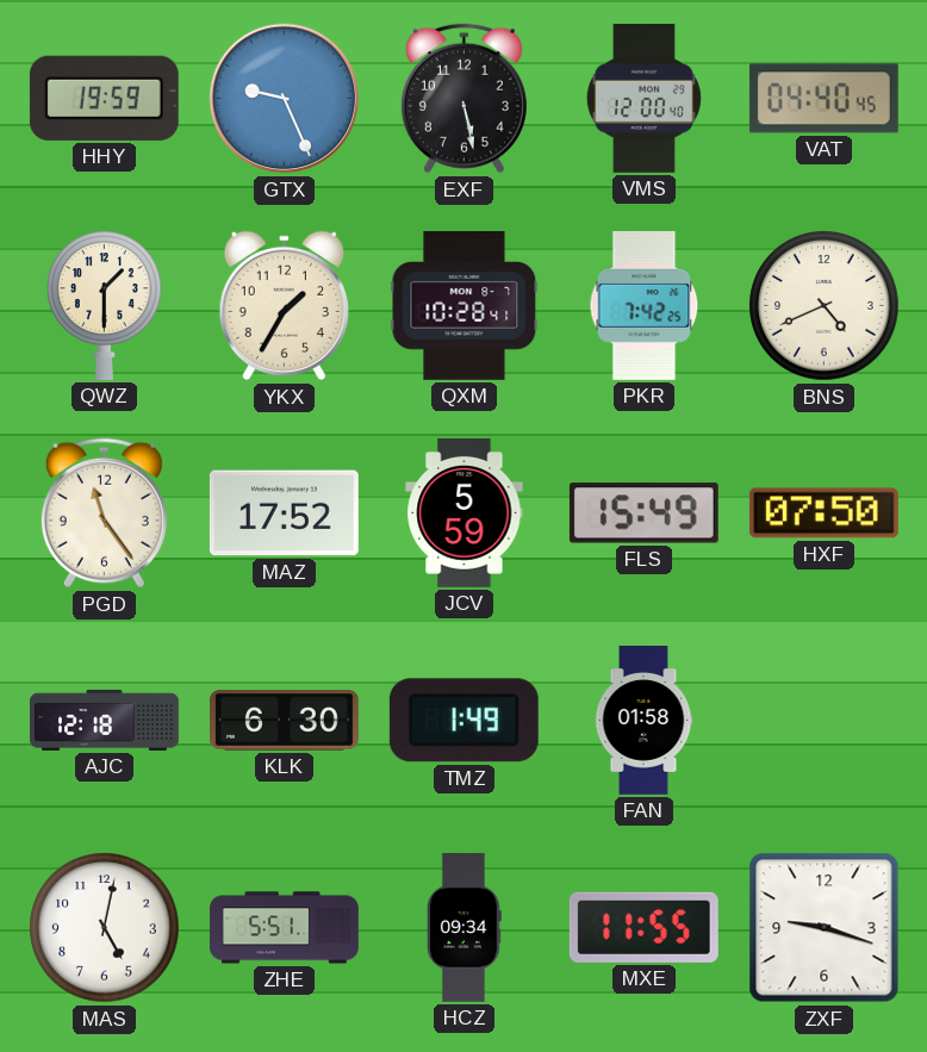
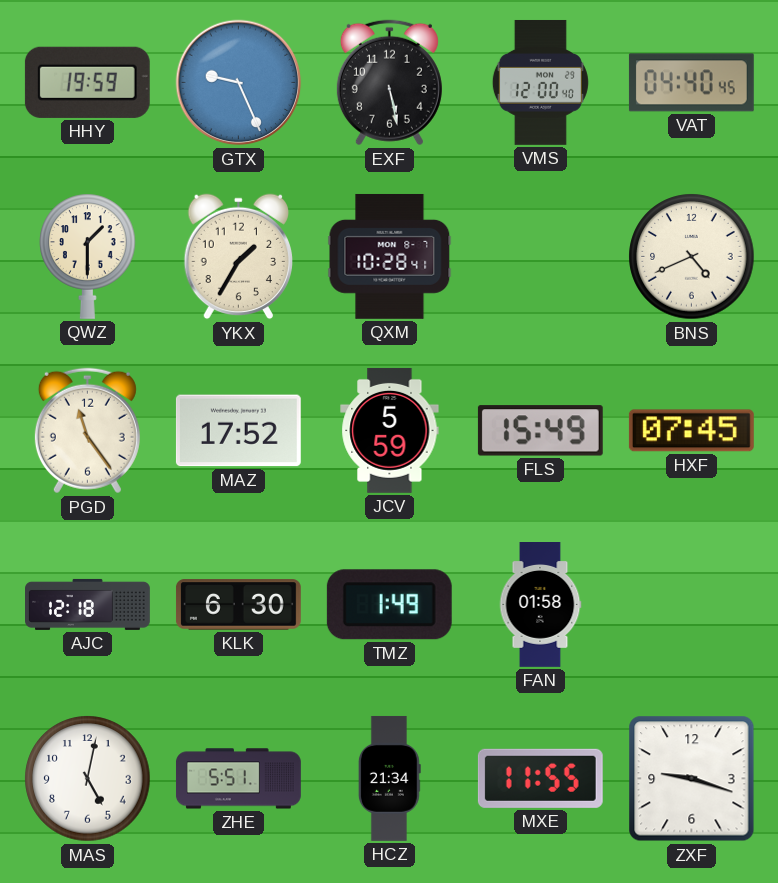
PKR: 7:42 -> none
HXF: 07:50 -> 07:45
HCZ: 09:34 -> 21:34
